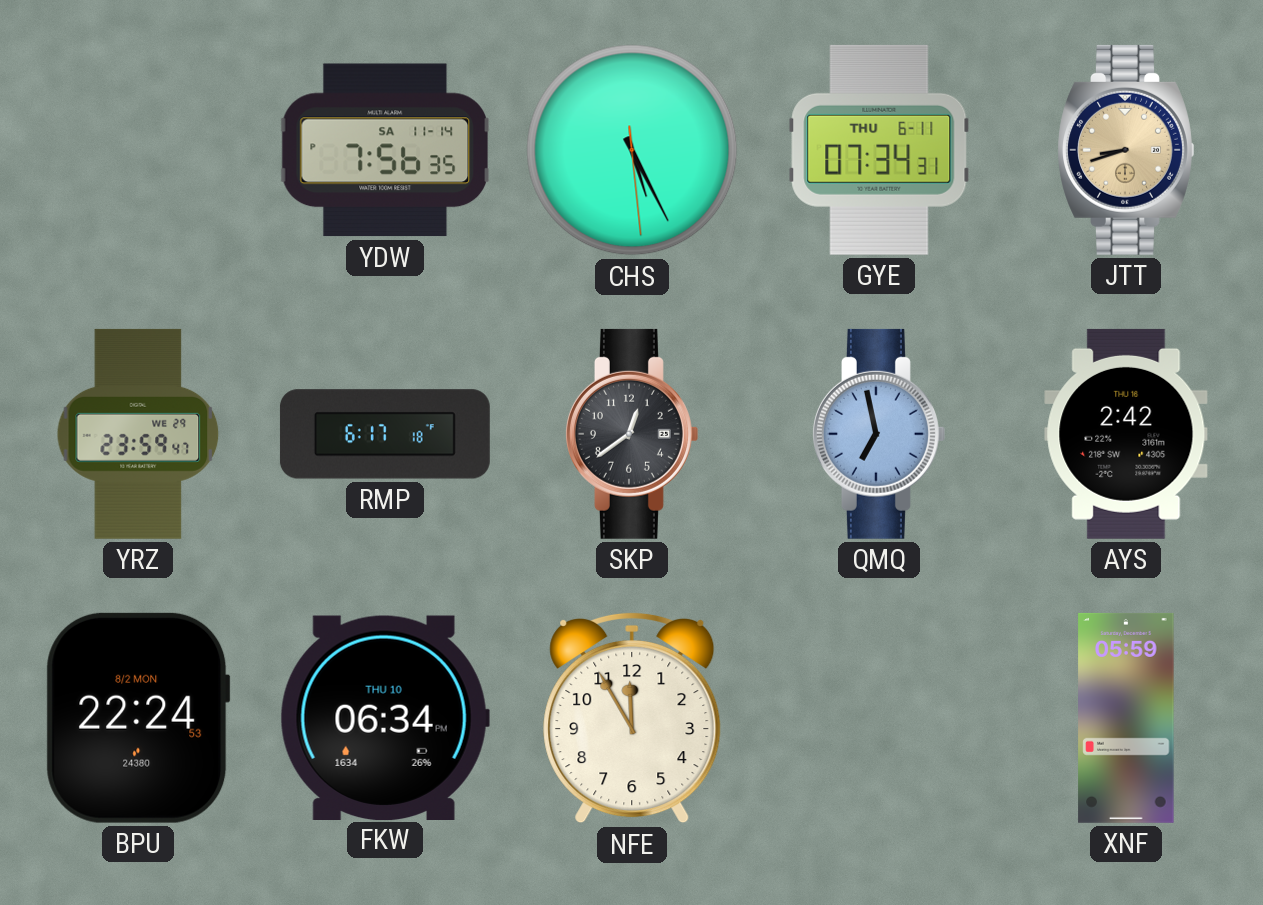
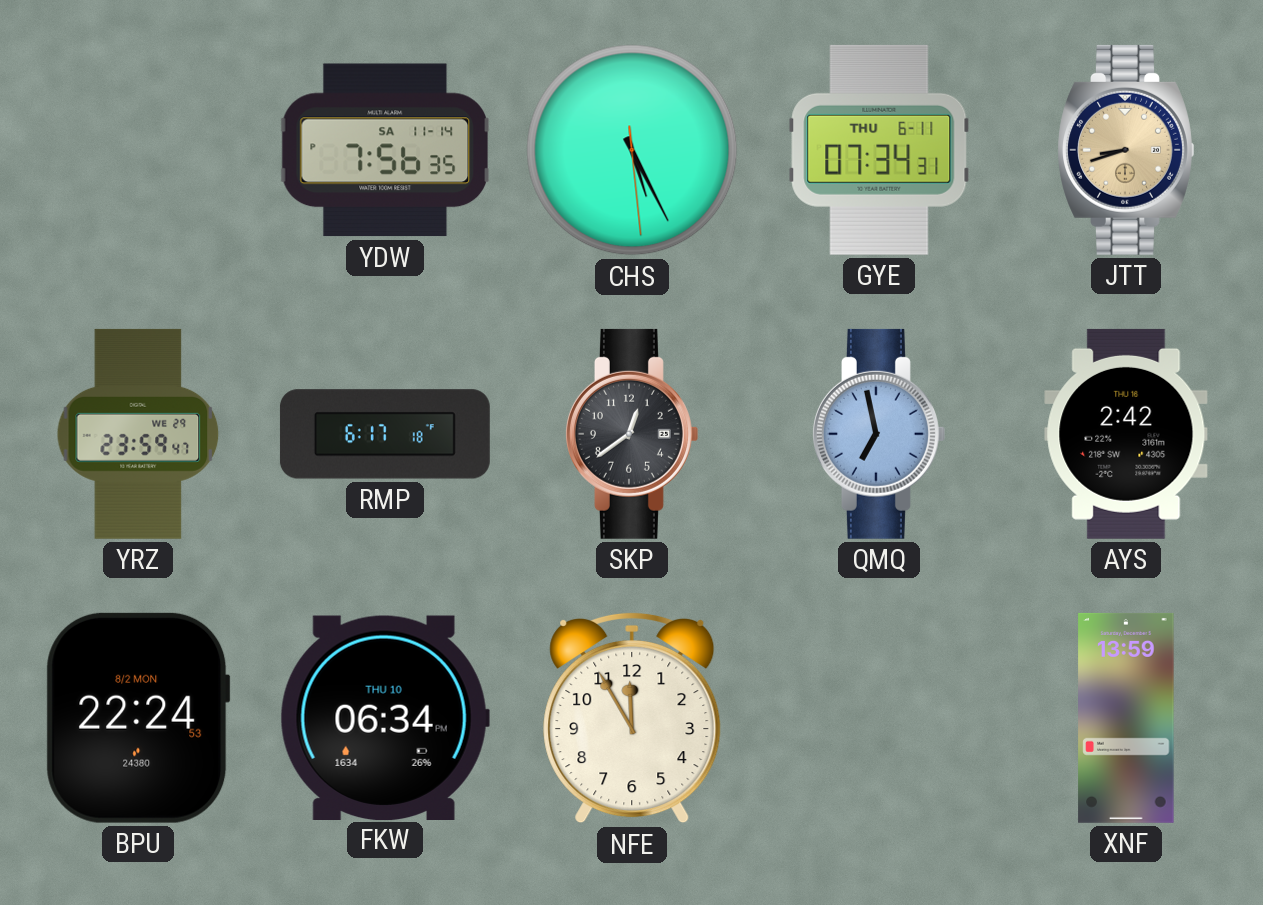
XNF: 05:59 -> 13:59
